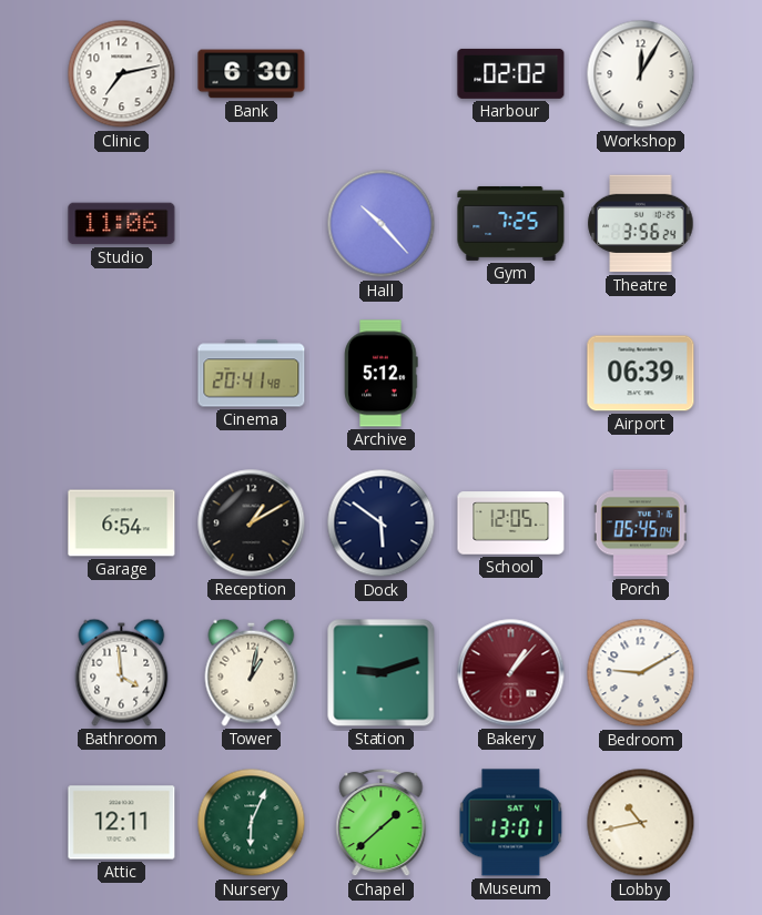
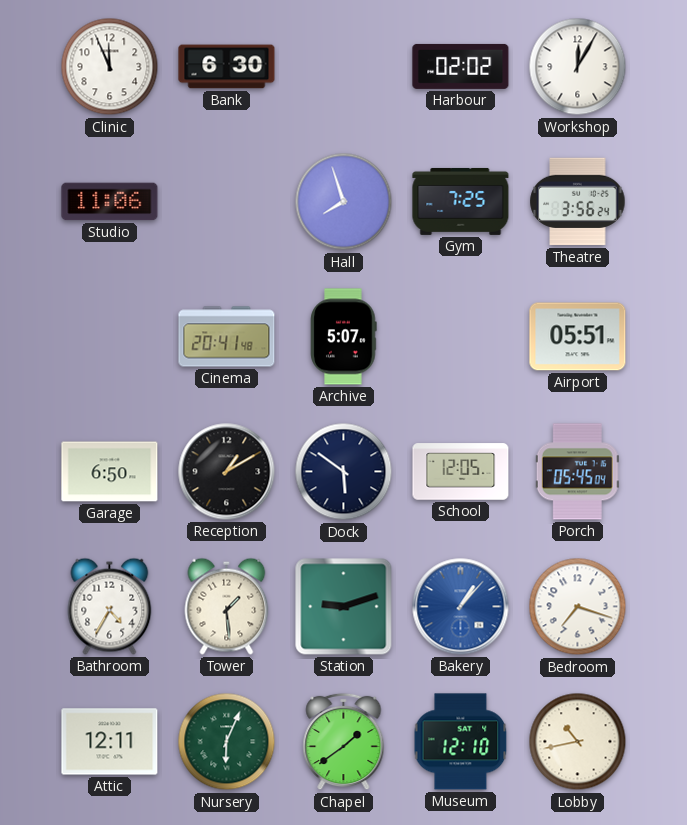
Clinic: 7:13 -> 11:56
Hall: 10:23 -> 7:57
Archive: 5:12 -> 5:07
Airport: 06:39 -> 05:51
Garage: 6:54 -> 6:50
Bathroom: 3:59 -> 4:35
Tower: 1:02 -> 1:29
Bakery dial: burgundy -> blue
Bedroom: 9:10 -> 7:18
Chapel: 1:38 -> 1:39
Museum: 13:01 -> 12:10
